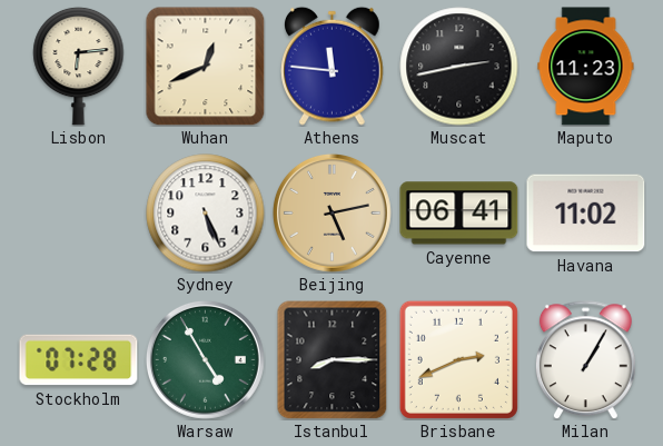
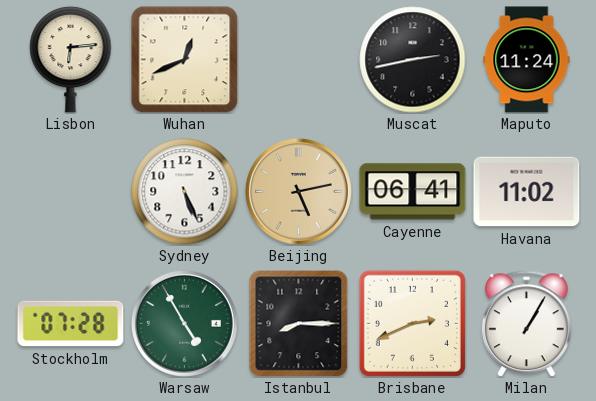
Athens: 11:46 -> none
Maputo: 11:23 -> 11:24
